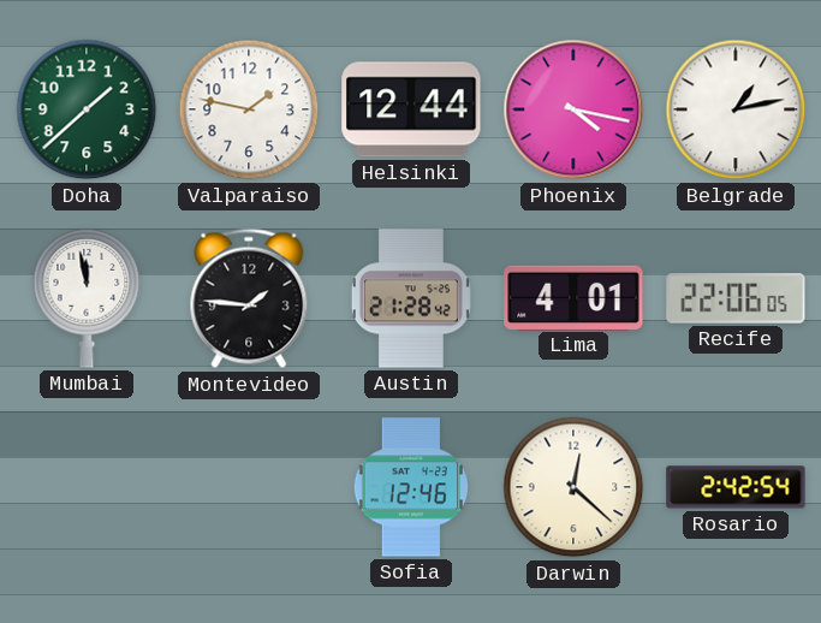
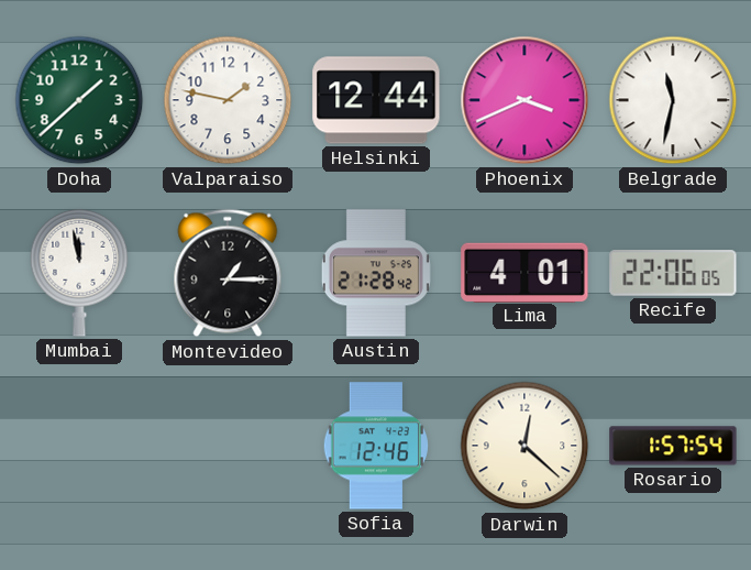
Phoenix: 4:17 -> 3:41
Belgrade: 1:13 -> 11:32
Montevideo: 1:46 -> 1:15
Rosario: 2:42 -> 1:57
